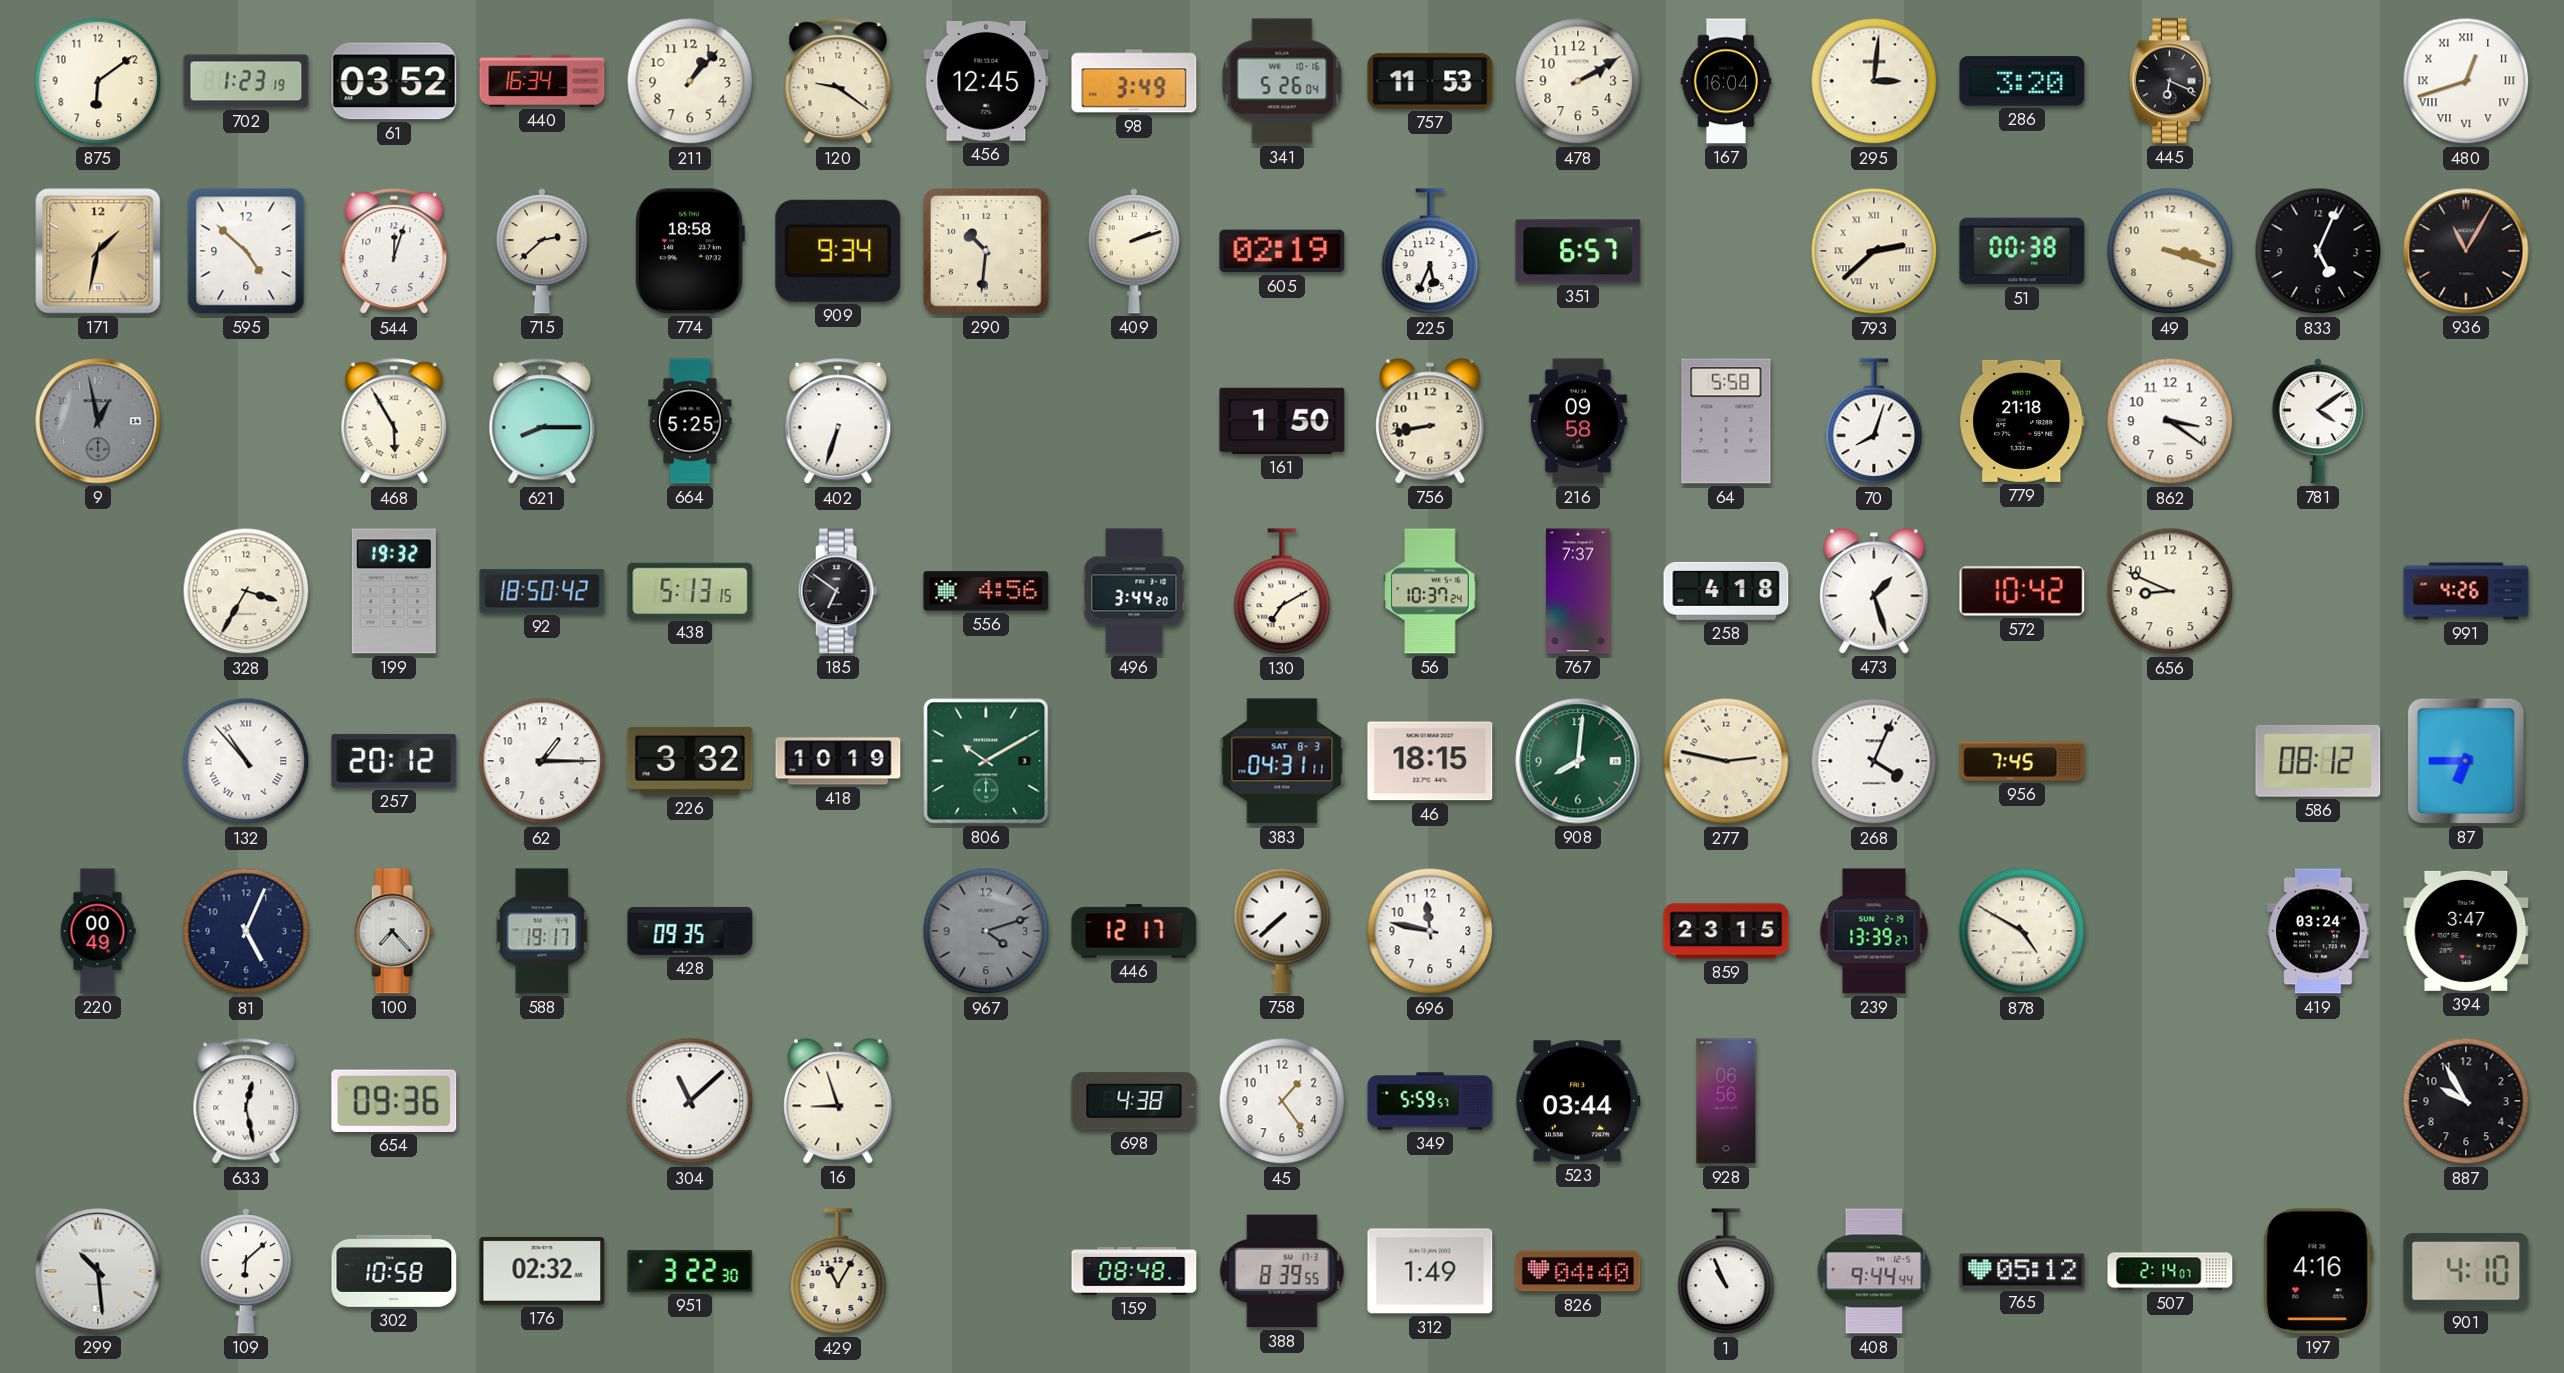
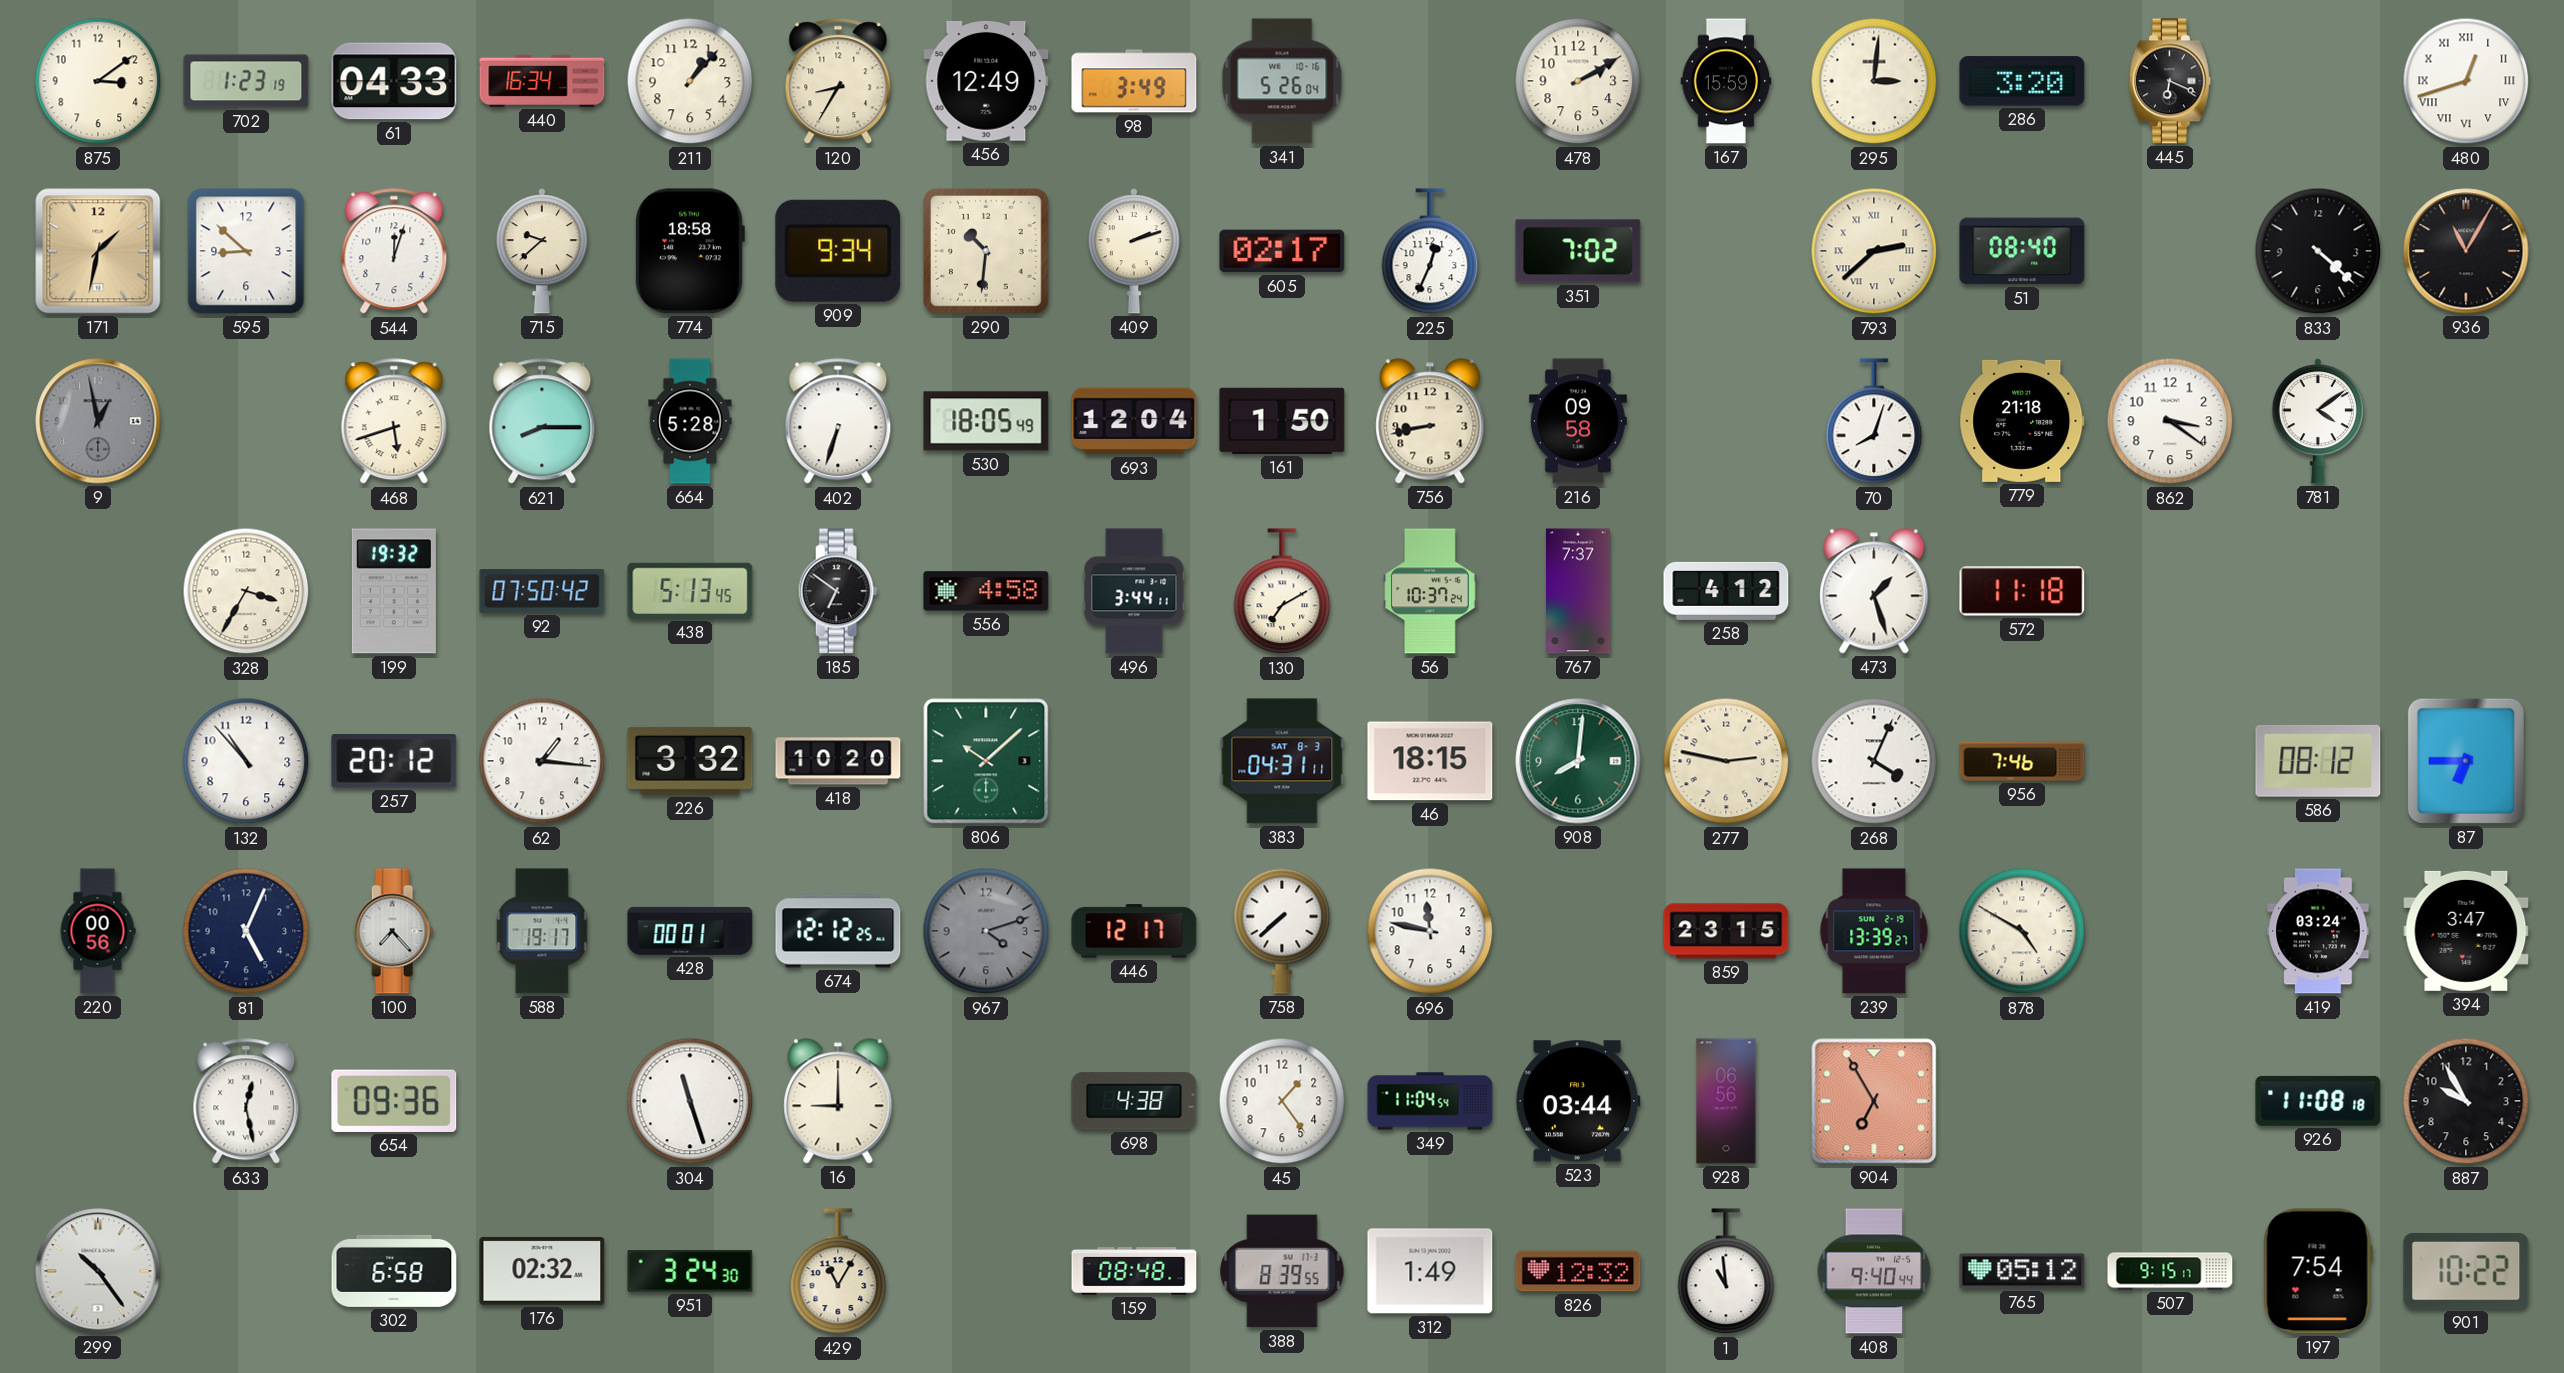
875: 6:09 -> 3:09
61: 03:52 -> 04:33
120: 9:21 -> 8:35
456: 12:45 -> 12:49
757: 11:53 -> none
167: 16:04 -> 15:59
595: 4:52 -> 8:52
715: 2:38 -> 9:38
605: 02:19 -> 02:17
225: 5:34 -> 12:34
351: 6:57 -> 7:02
51: 00:38 -> 08:40
49: 3:18 -> none
833: 5:04 -> 4:22
468: 5:55 -> 5:42
664: 5:25 -> 5:28
530: none -> 18:05
693: none -> 12:04
64: 5:58 -> none
92: 18:50 -> 07:50
438: 5:13:15 -> 5:13:45
556: 4:56 -> 4:58
496: 3:44:20 -> 3:44:11
258: 4:18 -> 4:12
572: 10:42 -> 11:18
656: 8:49 -> none
991: 4:26 -> none
132 numerals: Roman -> Arabic
62: 1:15 -> 1:16
418: 10:19 -> 10:20
806: 10:10 -> 10:08
956: 7:45 -> 7:46
220: 00:49 -> 00:56
428: 09:35 -> 00:01
674: none -> 12:12
304: 11:08 -> 11:27
16: 8:57 -> 9:00
349: 5:59 -> 11:04
904: none -> 6:55
926: none -> 11:08
299: 10:29 -> 10:24
109: 6:08 -> none
302: 10:58 -> 6:58
951: 3:22 -> 3:24
826: 04:40 -> 12:32
1: 10:56 -> 10:59
408: 9:44 -> 9:40
507: 2:14 -> 9:15
197: 4:16 -> 7:54
901: 4:10 -> 10:22
